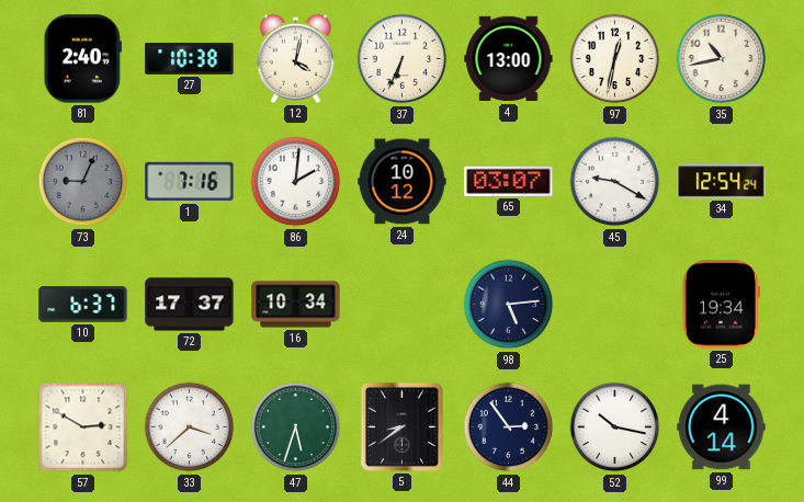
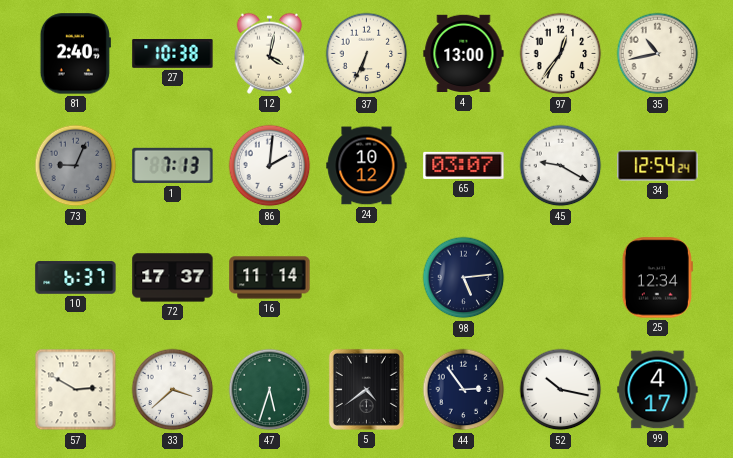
97: 12:32 -> 12:36
1: 7:16 -> 7:13
16: 10:34 -> 11:14
25: 19:34 -> 12:34
5: 8:39 -> 4:39
99: 4:14 -> 4:17
